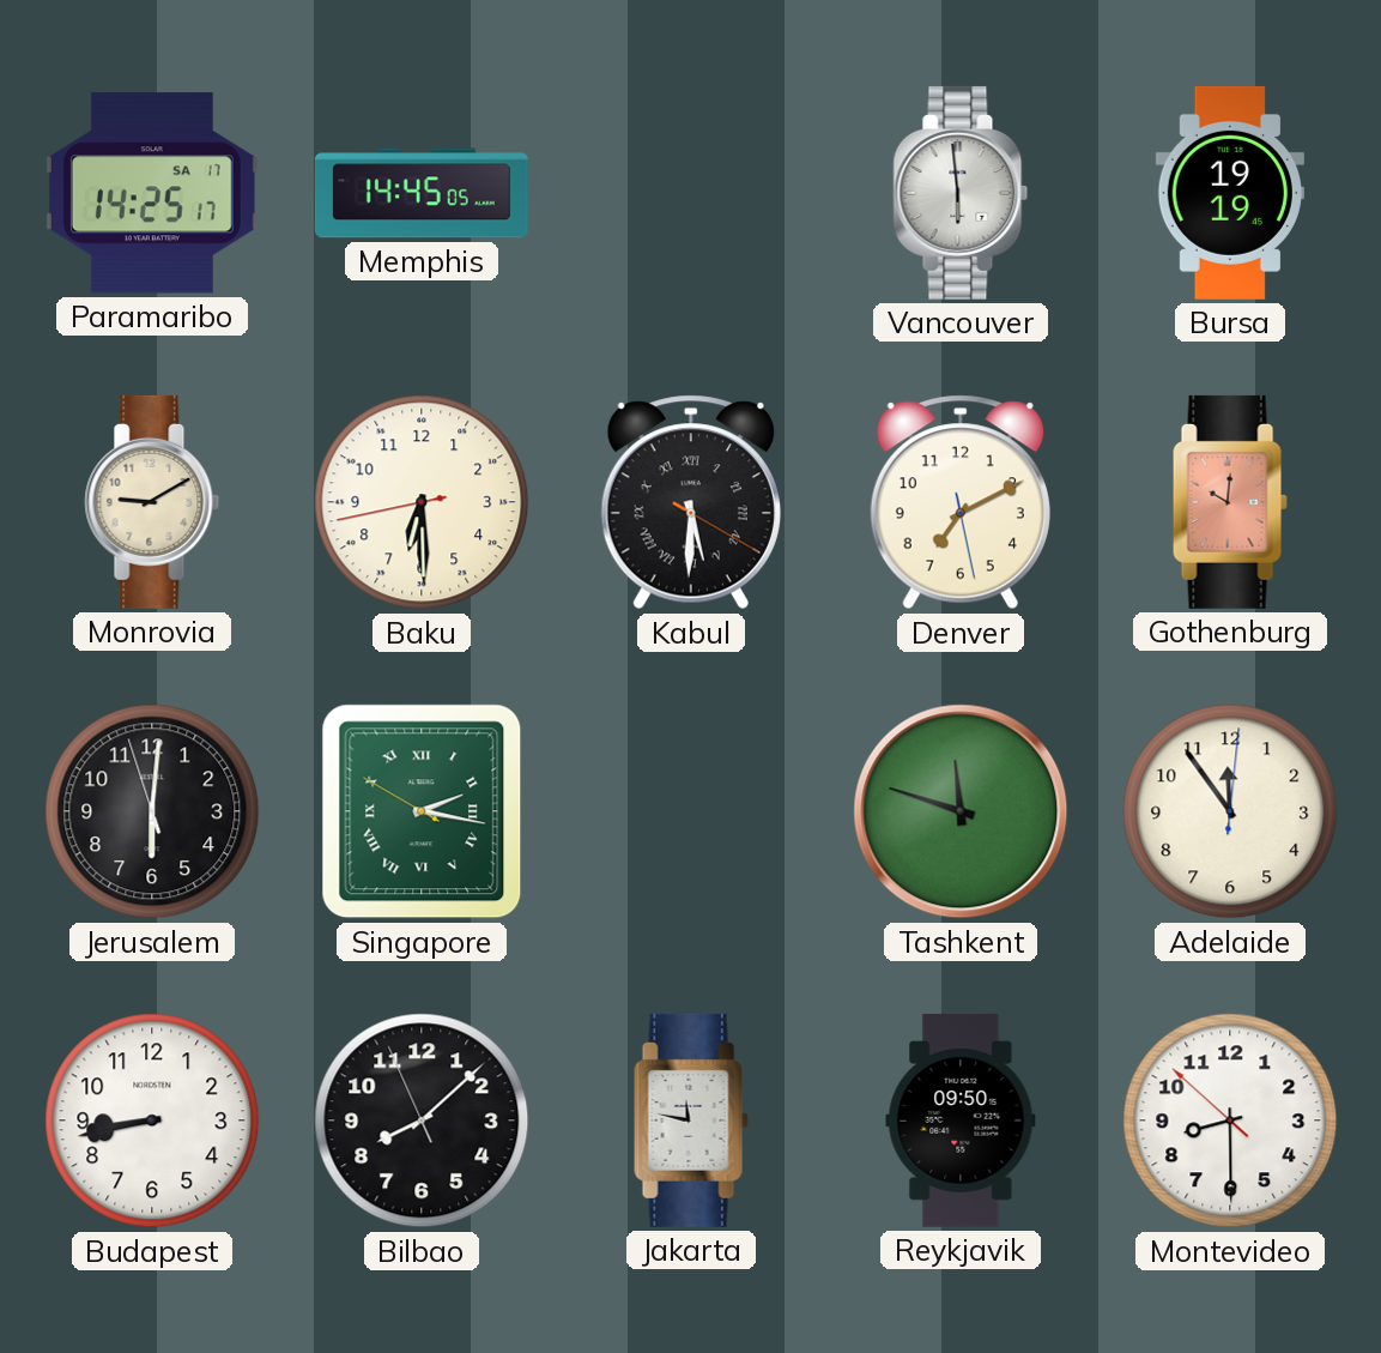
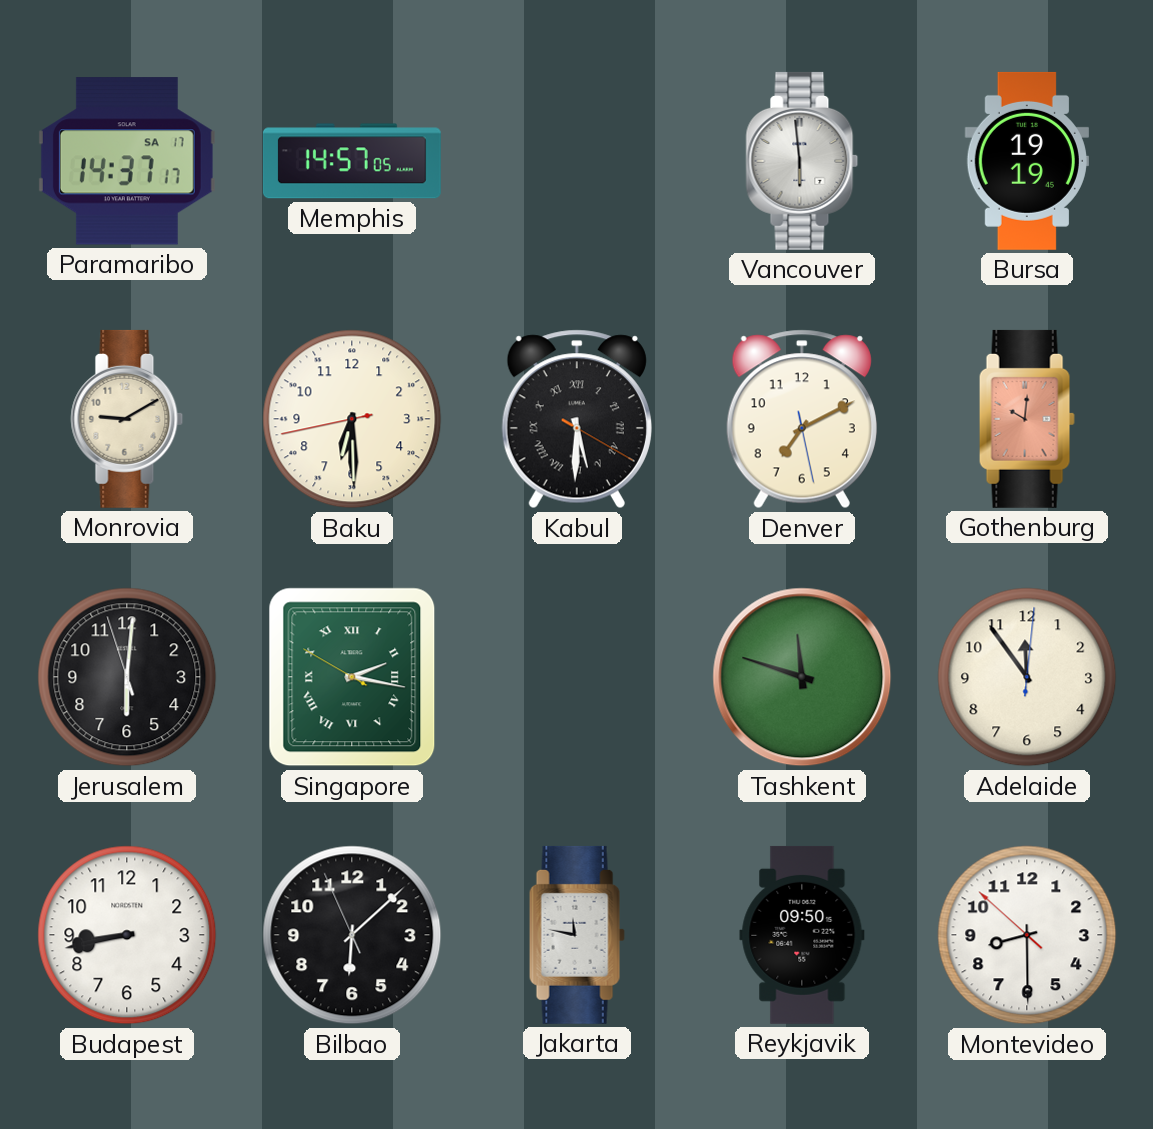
Paramaribo: 14:25 -> 14:37
Memphis: 14:45 -> 14:57
Bilbao: 8:07 -> 6:07
